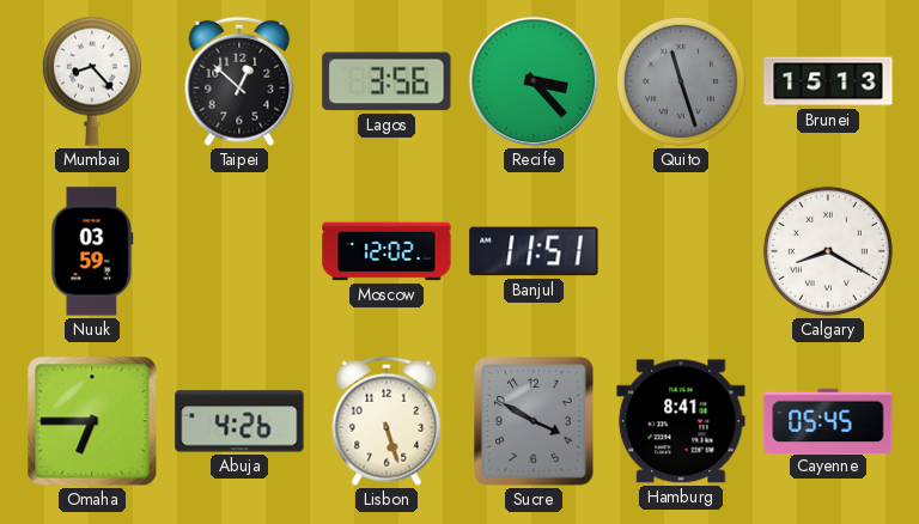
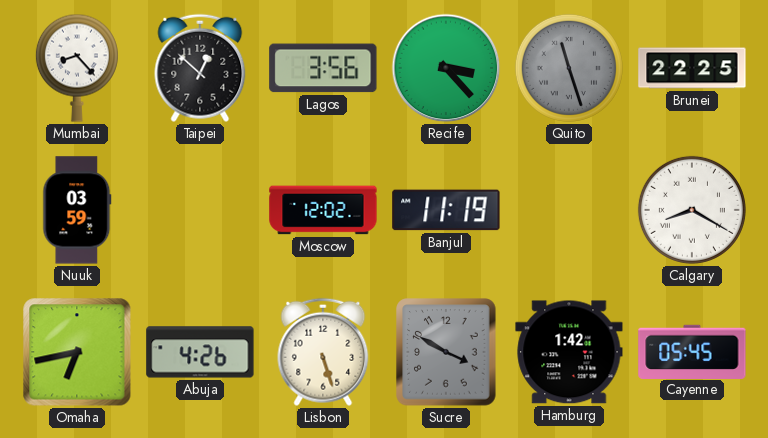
Brunei: 15:13 -> 22:25
Banjul: 11:51 -> 11:19
Omaha: 6:45 -> 6:43
Hamburg: 8:41 -> 1:42
